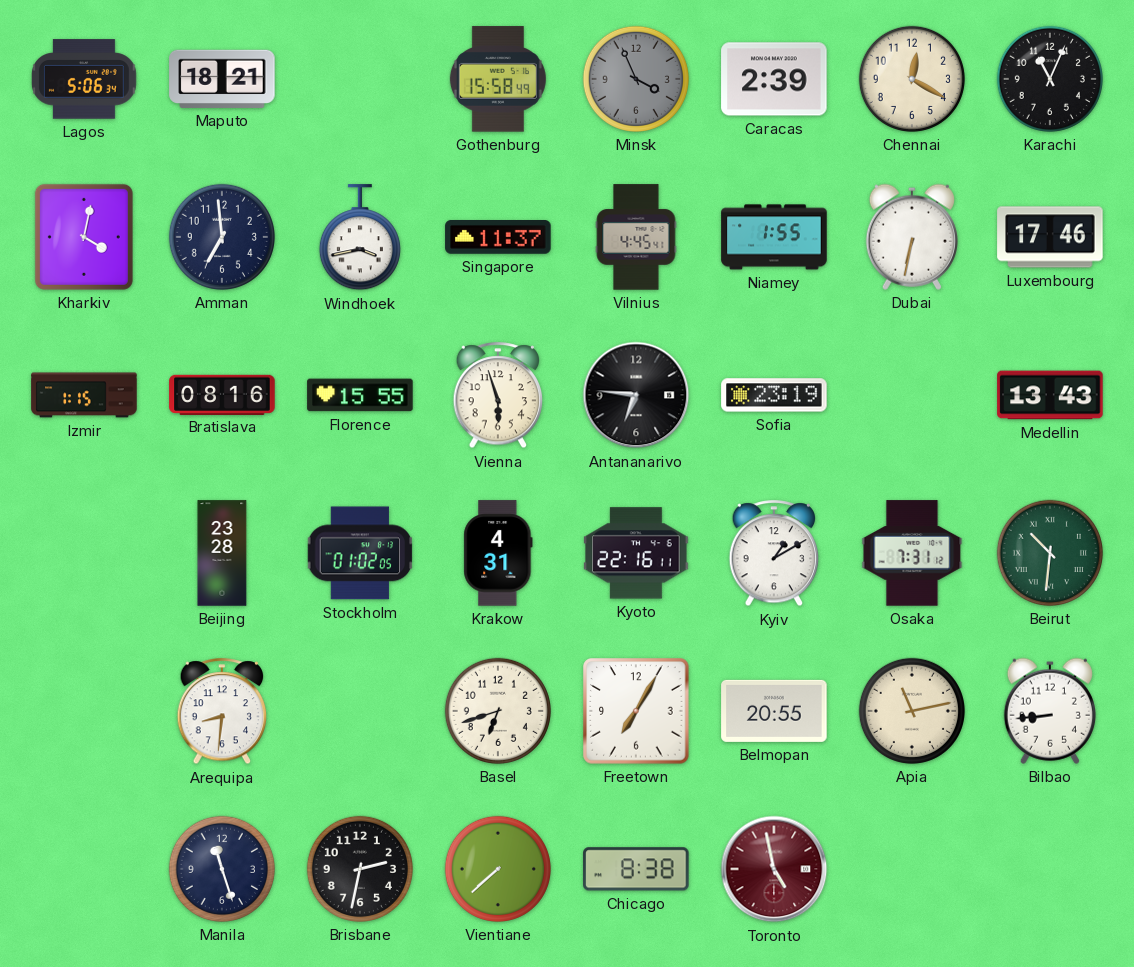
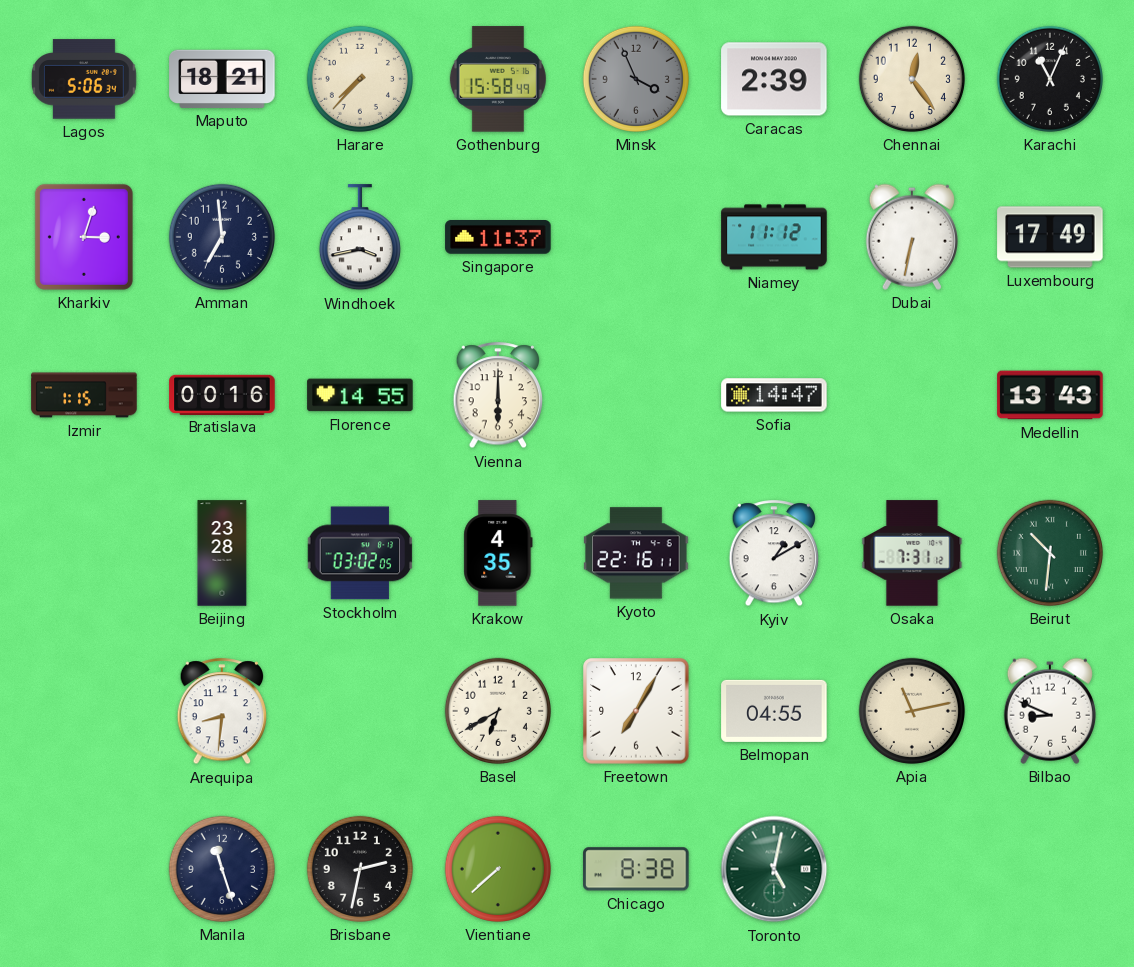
Harare: none -> 7:37
Chennai: 12:20 -> 12:24
Kharkiv: 4:02 -> 3:03
Vilnius: 4:45 -> none
Niamey: 1:55 -> 11:12
Luxembourg: 17:46 -> 17:49
Bratislava: 08:16 -> 00:16
Florence: 15:55 -> 14:55
Vienna: 5:57 -> 6:00
Antananarivo: 6:46 -> none
Sofia: 23:19 -> 14:47
Stockholm: 01:02 -> 03:02
Krakow: 4:31 -> 4:35
Basel: 6:42 -> 6:40
Belmopan: 20:55 -> 04:55
Bilbao: 8:44 -> 8:49
Toronto: 4:58 -> 5:02
Toronto dial: burgundy -> green
